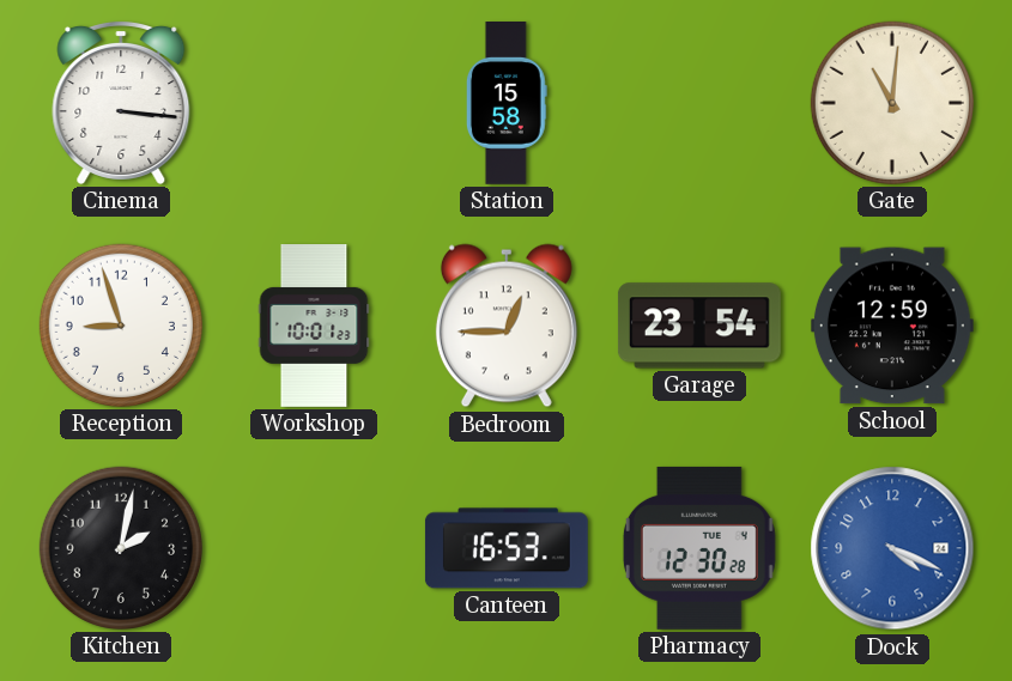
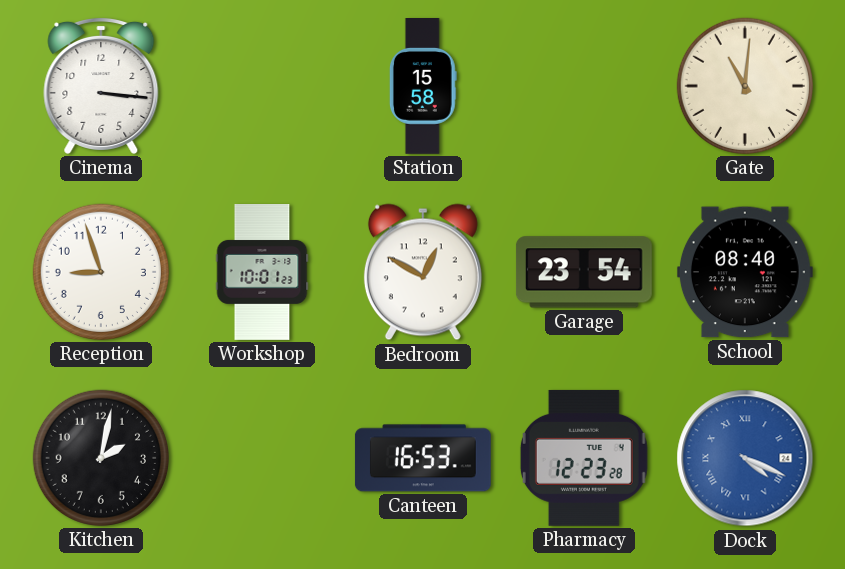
Bedroom: 12:45 -> 12:50
School: 12:59 -> 08:40
Pharmacy: 12:30 -> 12:23
Dock numerals: Arabic -> Roman
